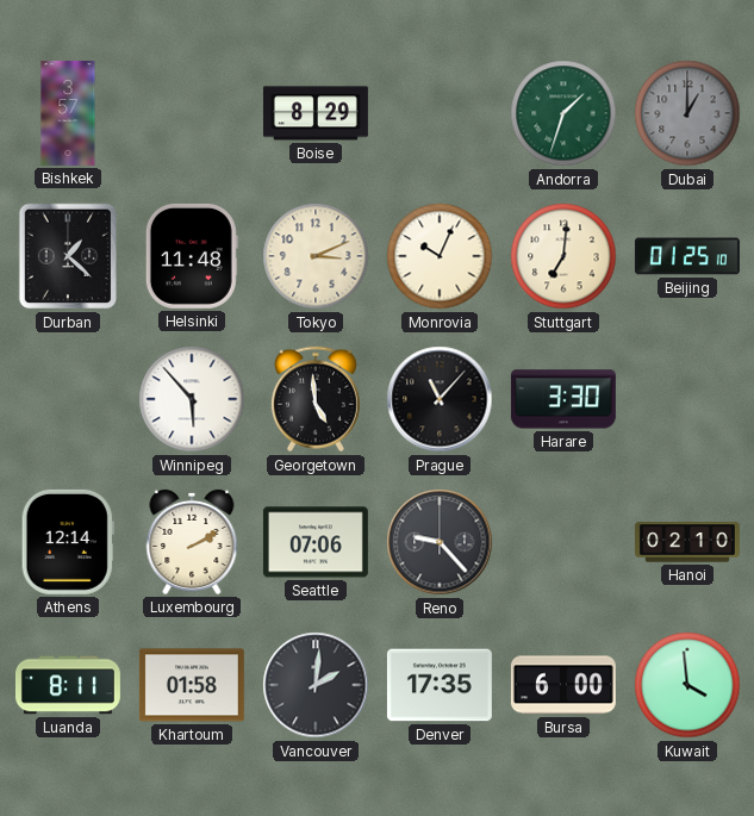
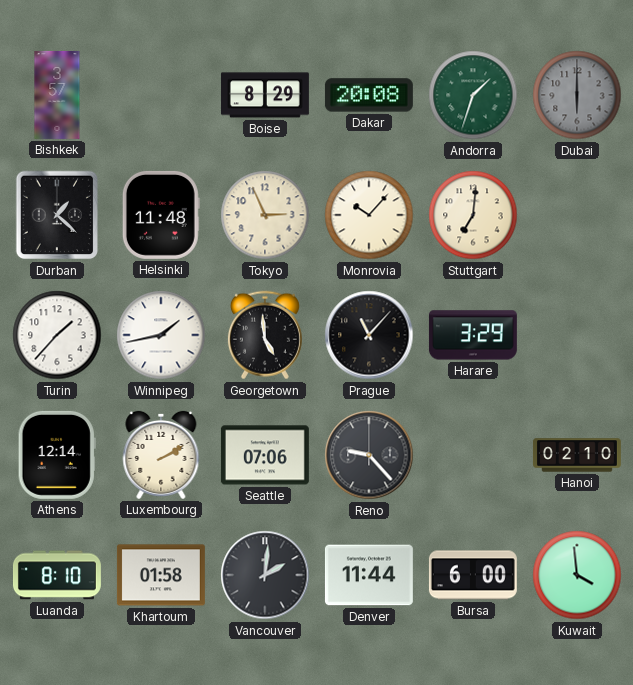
Dakar: none -> 20:08
Dubai: 1:00 -> 6:00
Tokyo: 3:11 -> 2:56
Monrovia: 10:04 -> 10:07
Beijing: 01:25 -> none
Turin: none -> 1:37
Winnipeg: 5:53 -> 1:43
Harare: 3:30 -> 3:29
Luanda: 8:11 -> 8:10
Denver: 17:35 -> 11:44
